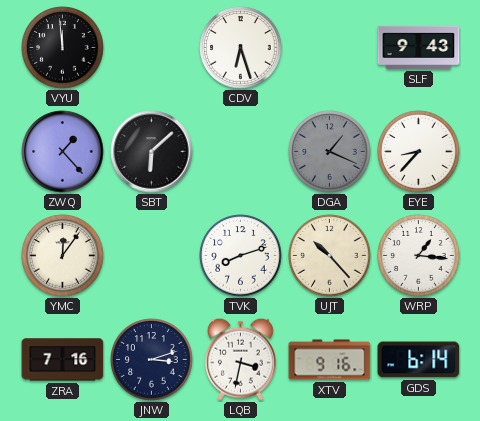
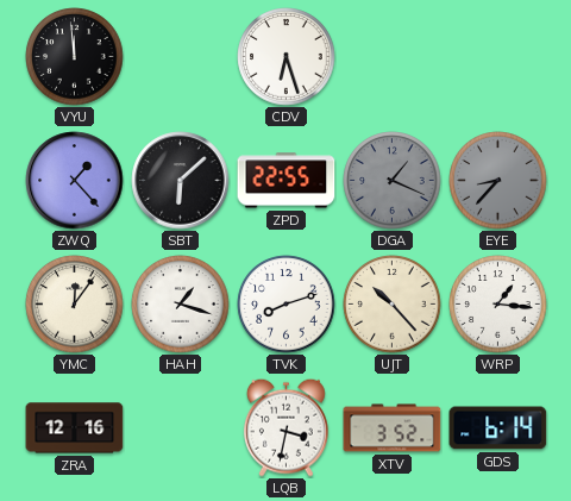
SLF: 9:43 -> none
ZPD: none -> 22:55
EYE dial: white -> grey
HAH: none -> 1:18
ZRA: 7:16 -> 12:16
JNW: 3:12 -> none
XTV: 9:16 -> 3:52
